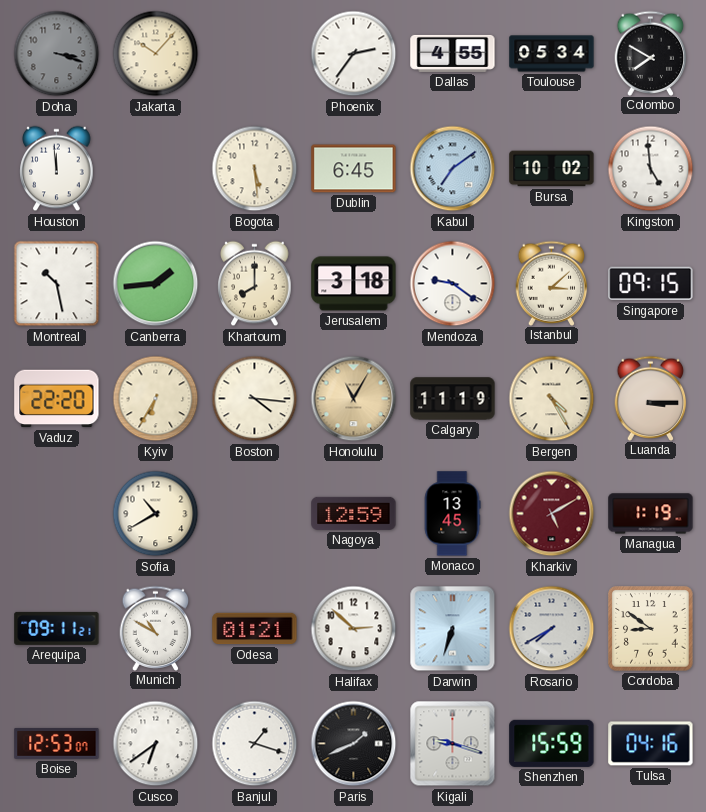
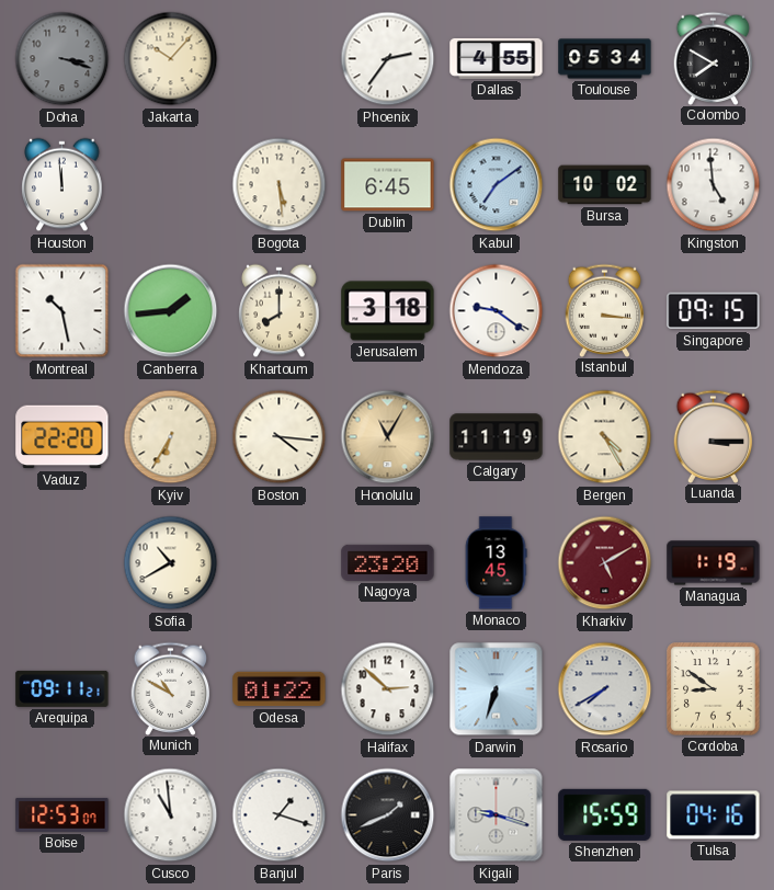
Istanbul: 3:08 -> 3:16
Nagoya: 12:59 -> 23:20
Odesa: 01:21 -> 01:22
Cusco: 6:39 -> 10:59
